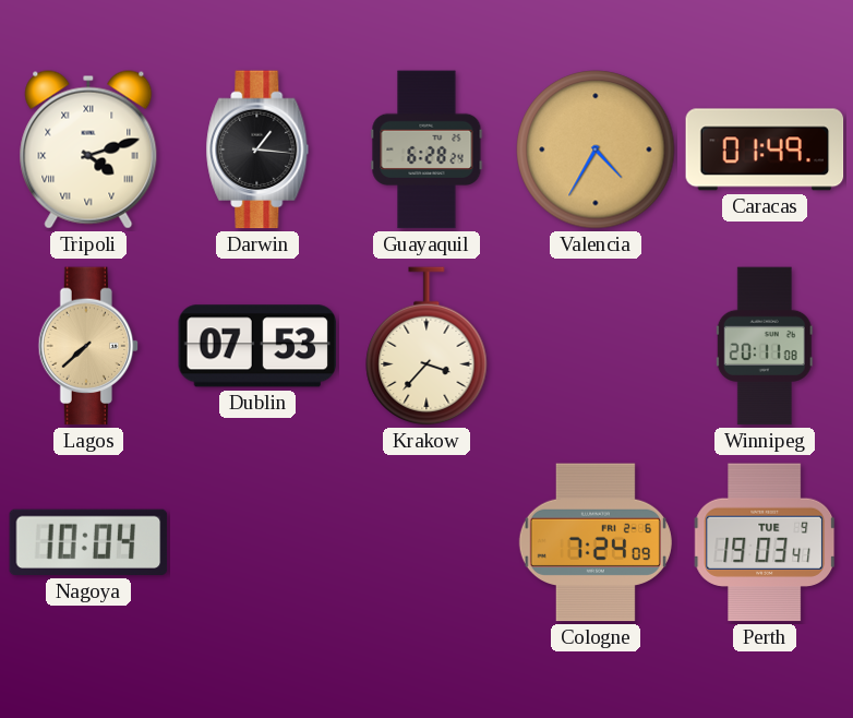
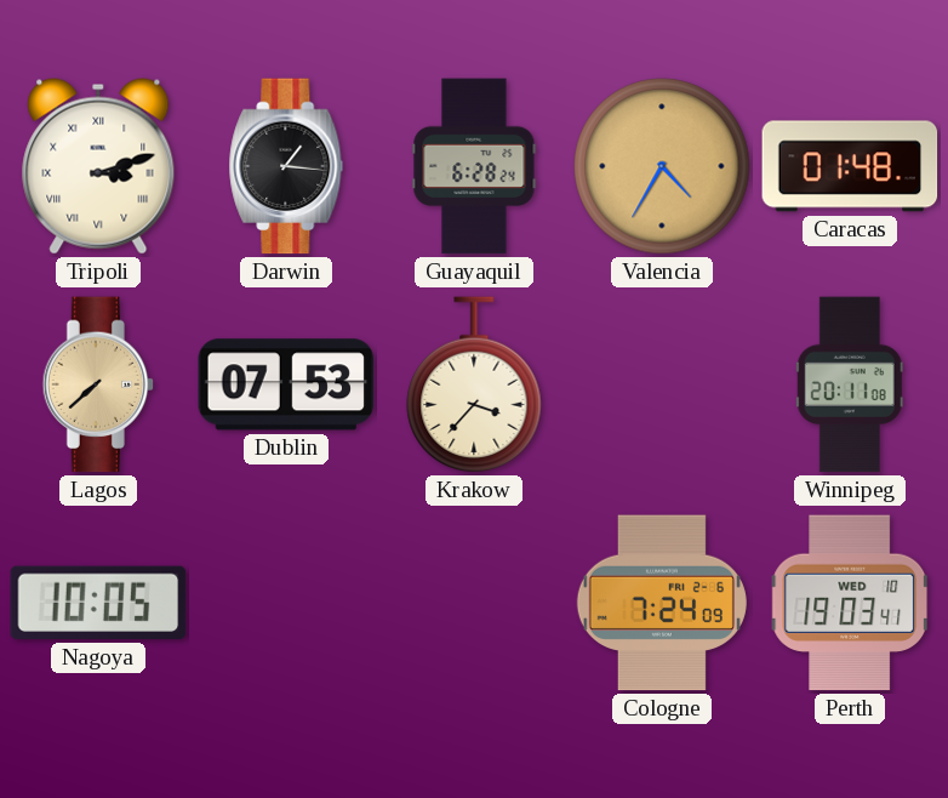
Tripoli: 4:12 -> 3:12
Caracas: 01:49 -> 01:48
Nagoya: 10:04 -> 10:05
Perth date: TUE 9 -> WED 10
